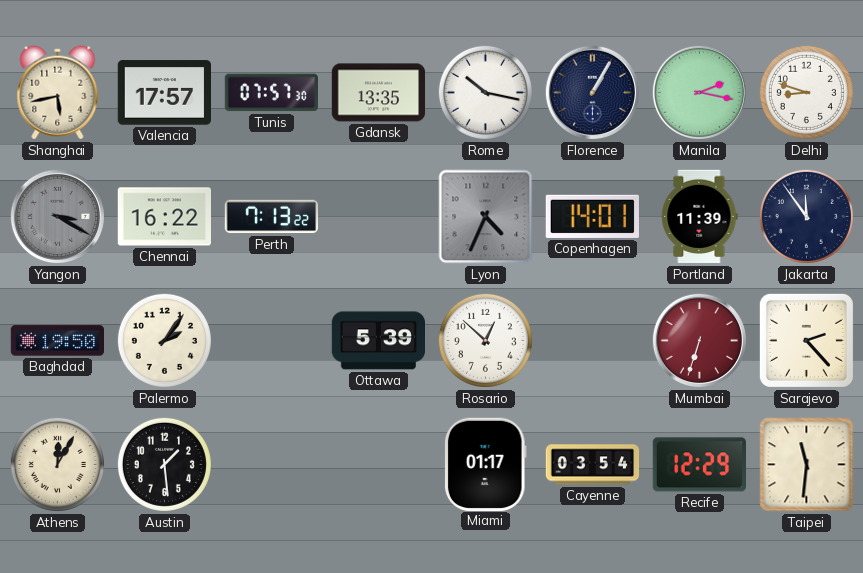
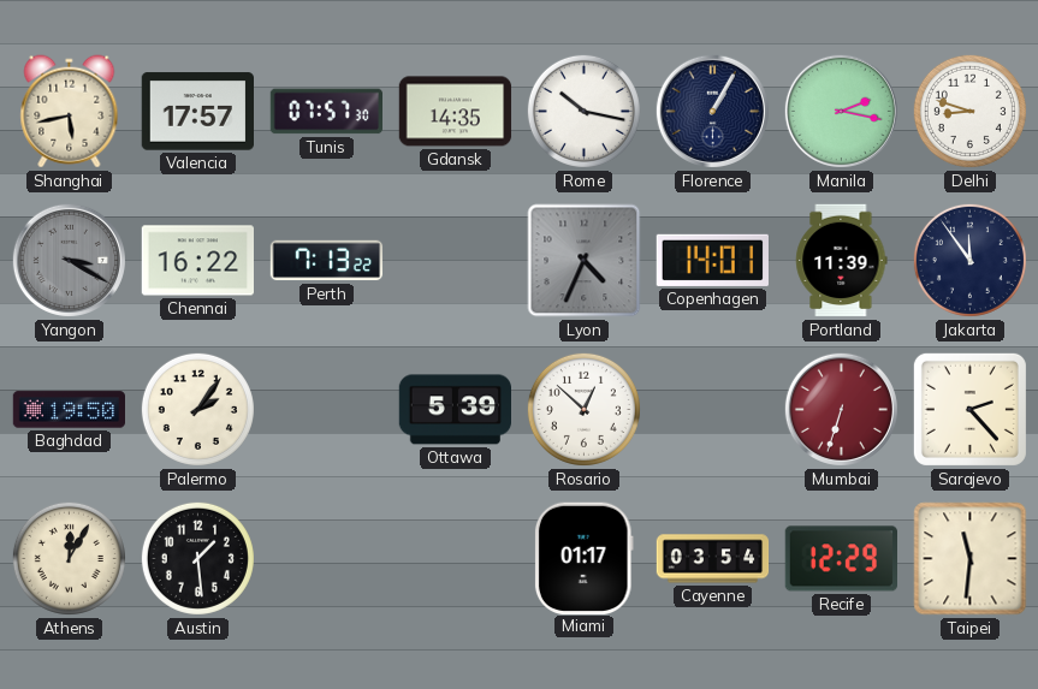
Gdansk: 13:35 -> 14:35
